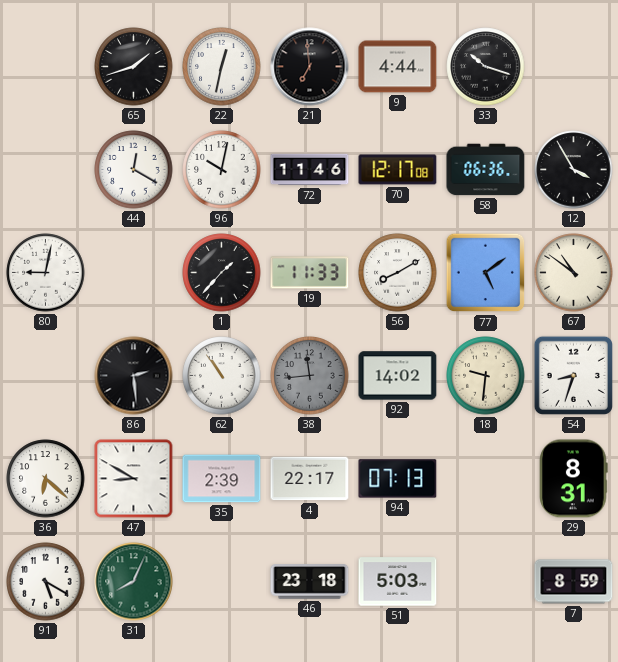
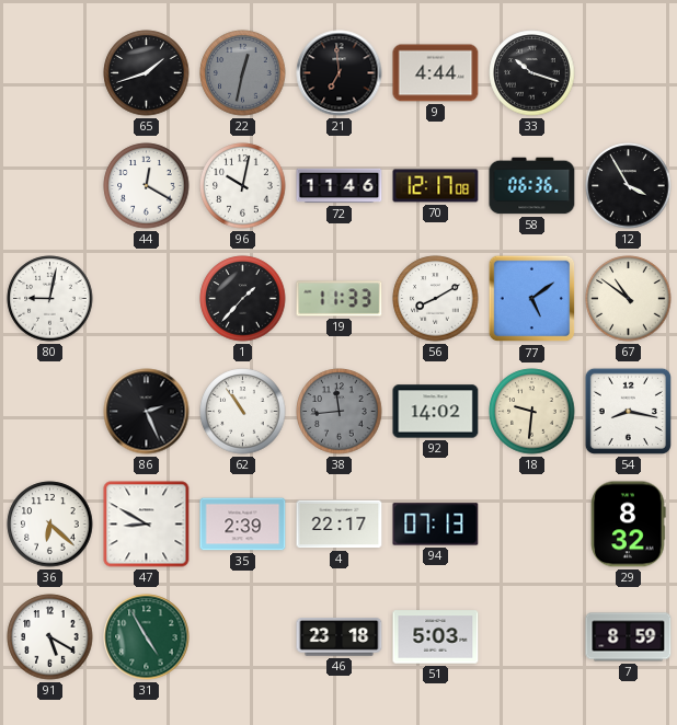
22 dial: white -> grey
86: 2:29 -> 2:26
54: 8:33 -> 8:17
29: 8:31 -> 8:32
31: 8:04 -> 4:55
